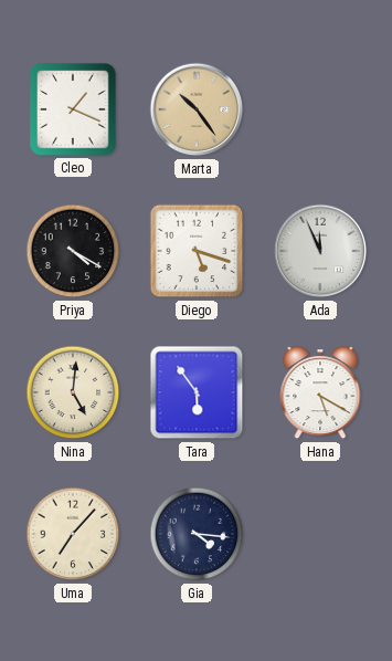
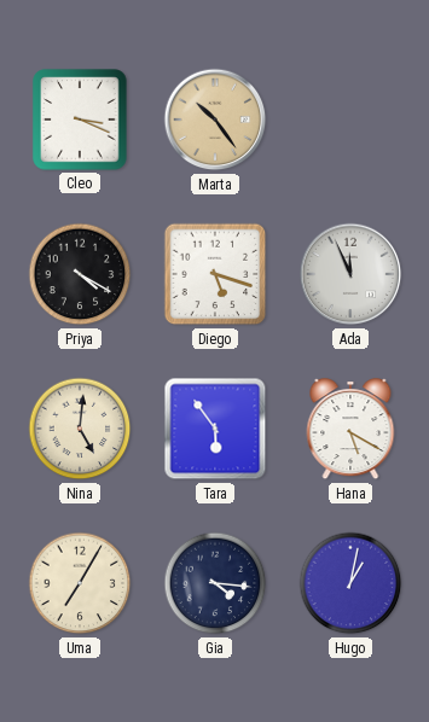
Cleo: 1:19 -> 3:19
Uma: 7:07 -> 7:05
Hugo: none -> 1:02
